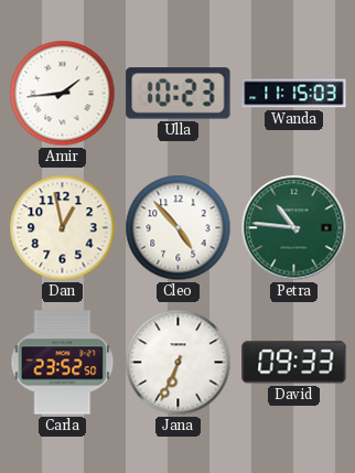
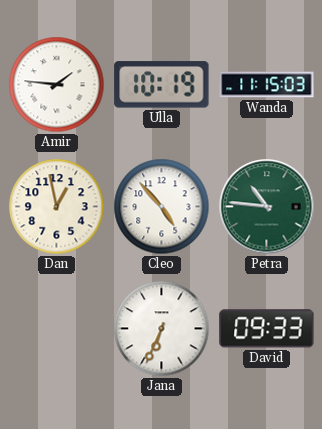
Amir: 1:44 -> 1:46
Ulla: 10:23 -> 10:19
Carla: 23:52 -> none
